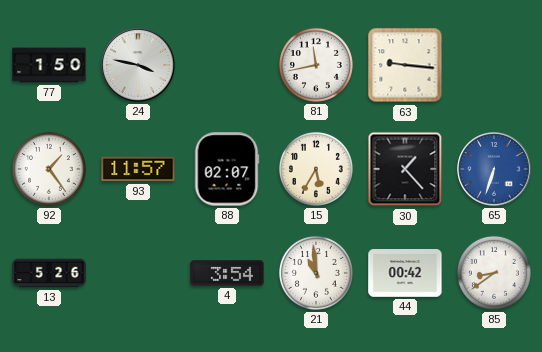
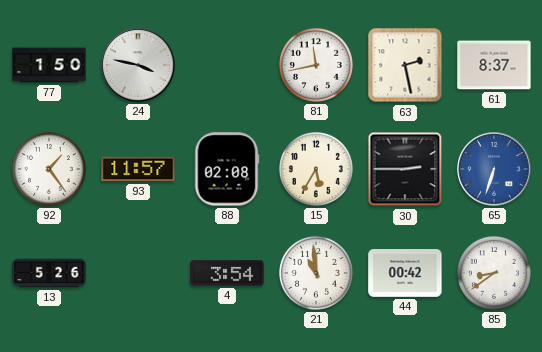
63: 9:16 -> 2:28
61: none -> 8:37
88: 02:07 -> 02:08
30: 1:23 -> 2:45
